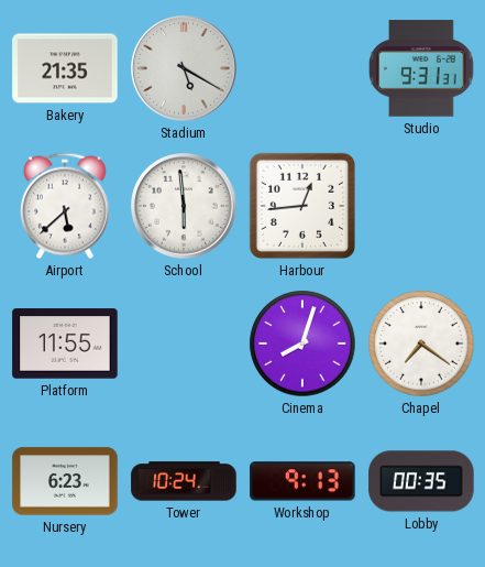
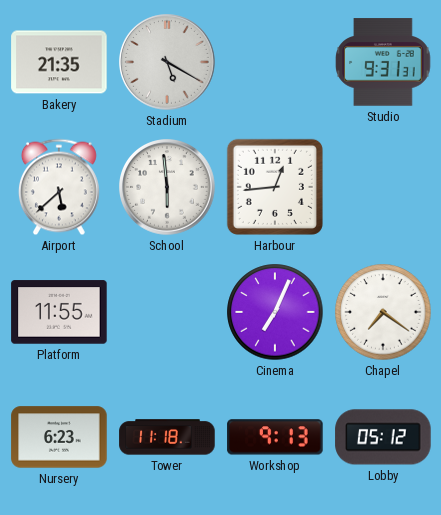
Cinema: 8:03 -> 7:04
Tower: 10:24 -> 11:18
Lobby: 00:35 -> 05:12
